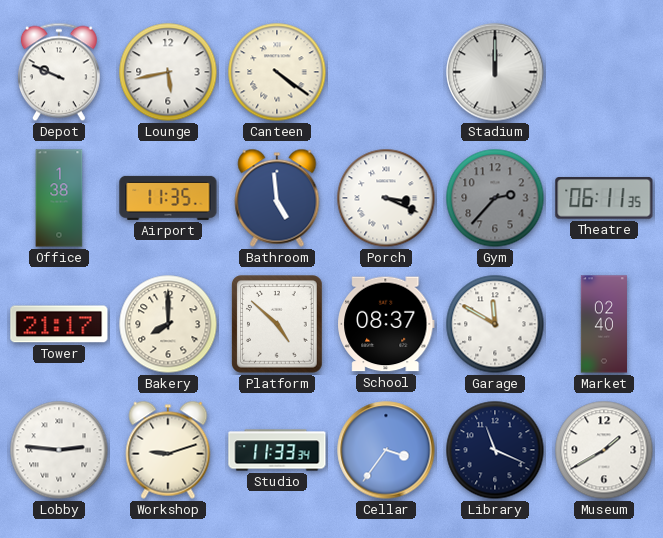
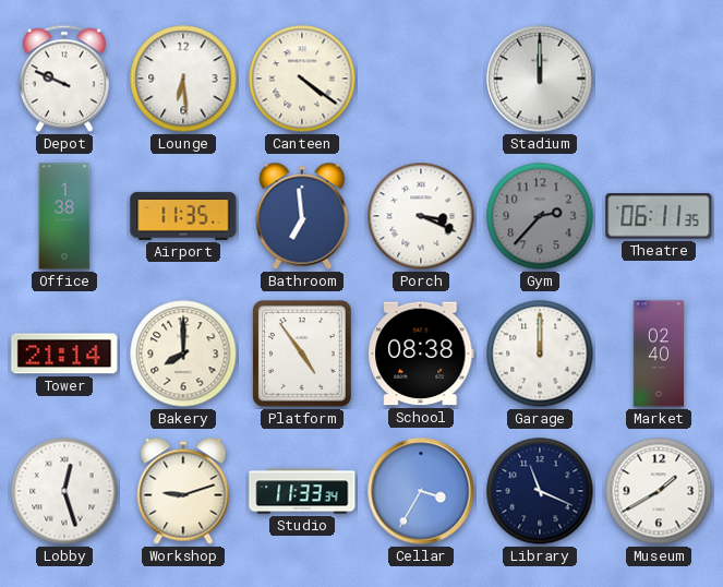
Lounge: 5:43 -> 6:29
Bathroom: 4:59 -> 6:59
Tower: 21:17 -> 21:14
Platform: 4:52 -> 4:54
School: 08:37 -> 08:38
Garage: 11:50 -> 12:00
Lobby: 2:46 -> 12:27
Cellar: 3:36 -> 3:35
